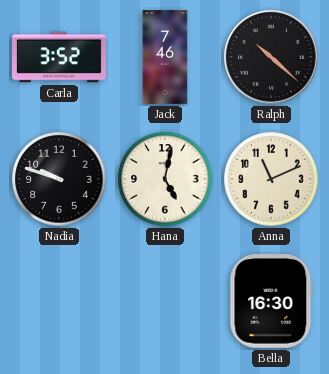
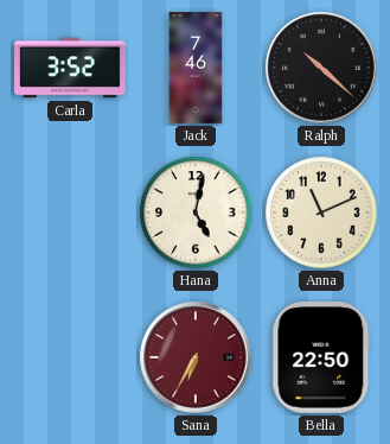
Nadia: 9:48 -> none
Sana: none -> 6:35
Bella: 16:30 -> 22:50
